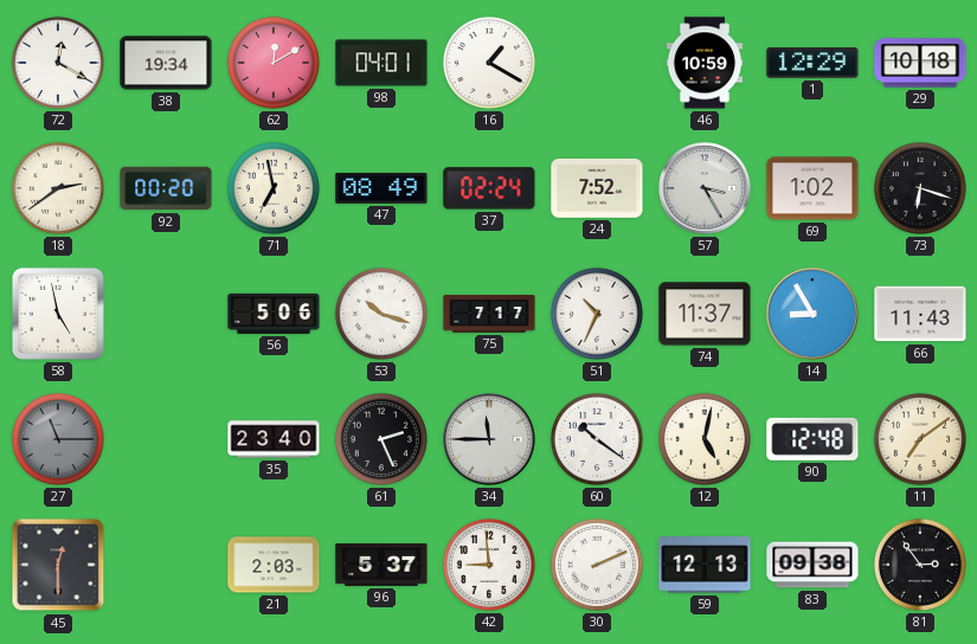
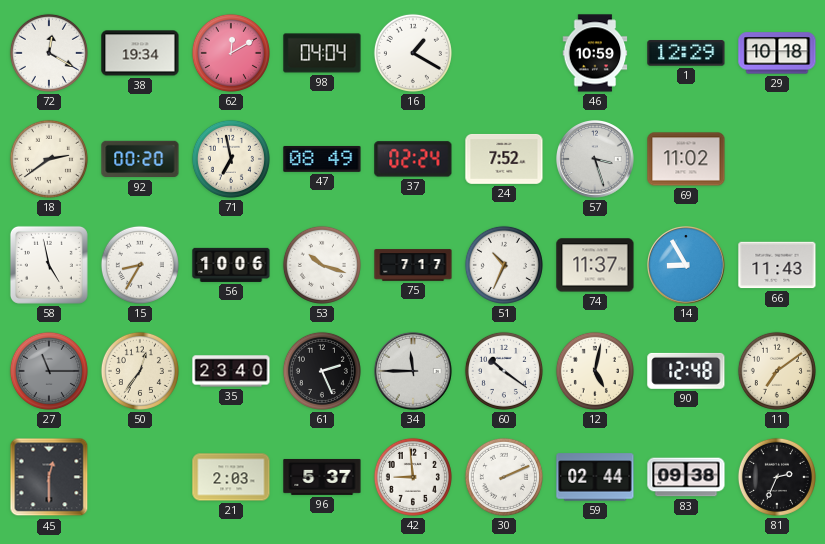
98: 04:01 -> 04:04
57: 3:25 -> 3:27
69: 1:02 -> 11:02
73: 6:18 -> none
15: none -> 8:35
56: 5:06 -> 10:06
50: none -> 12:36
59: 12:13 -> 02:44
81: 2:54 -> 2:34
